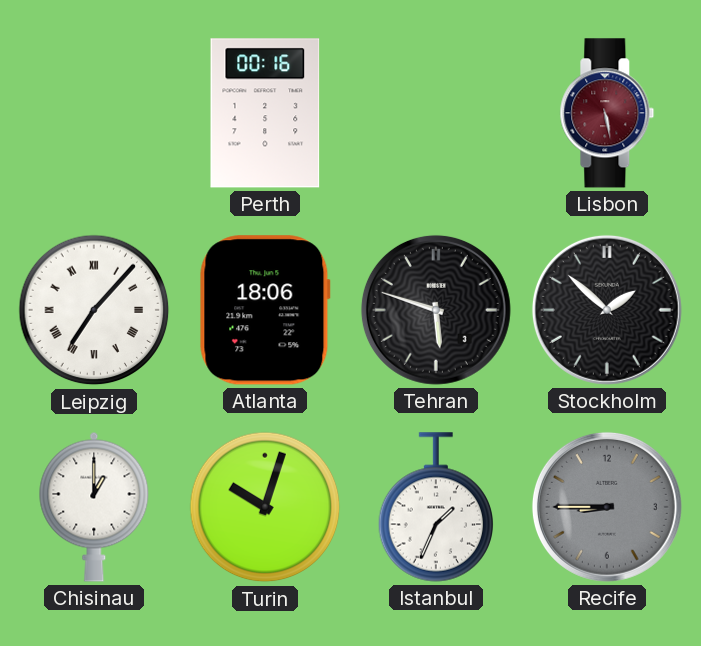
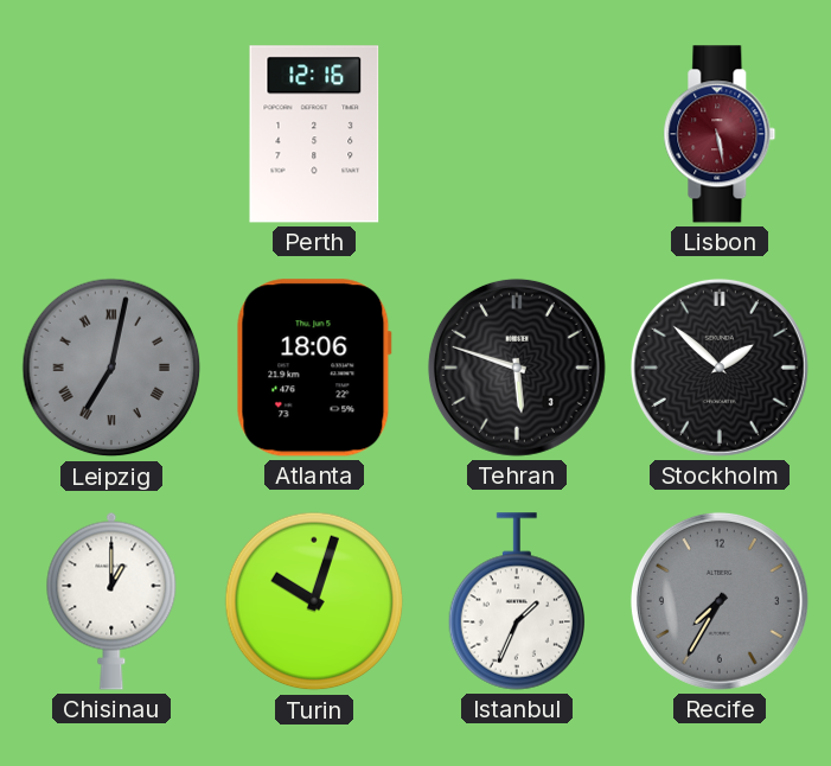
Perth: 00:16 -> 12:16
Leipzig: 7:07 -> 7:02
Leipzig dial: white -> grey
Recife: 8:45 -> 7:35
